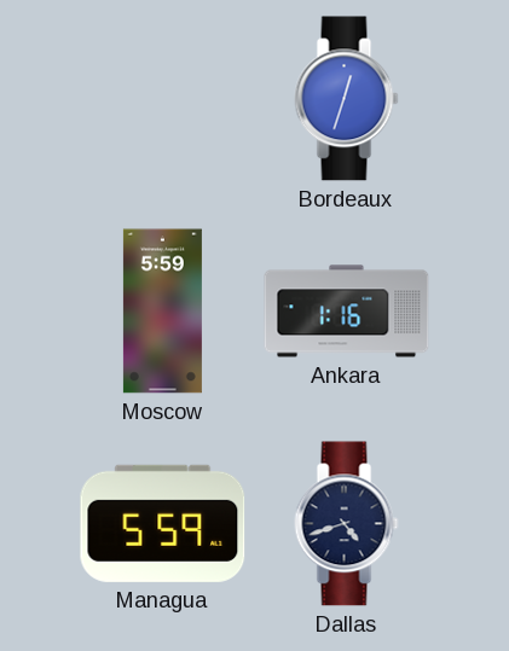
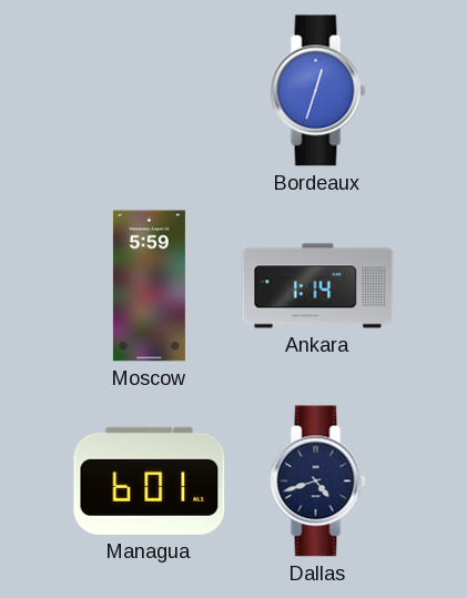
Ankara: 1:16 -> 1:14
Managua: 5:59 -> 6:01
